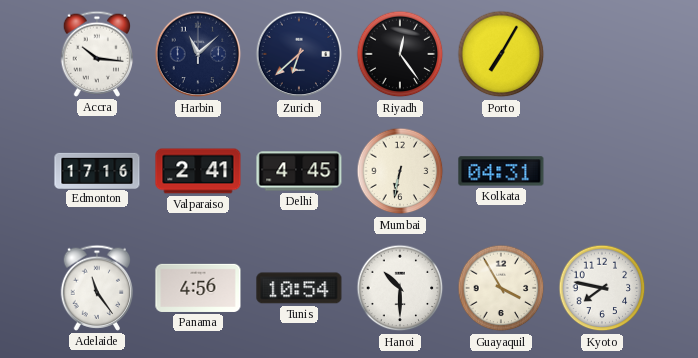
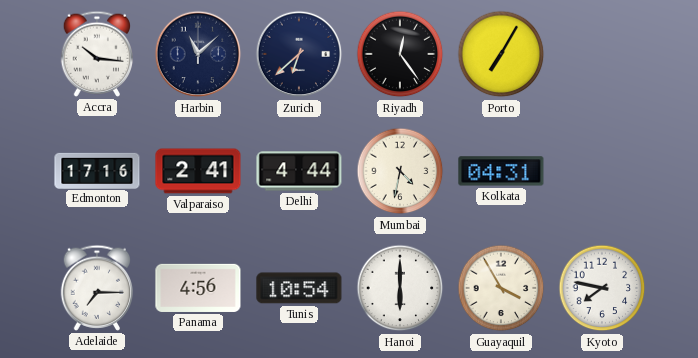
Delhi: 4:45 -> 4:44
Mumbai: 6:32 -> 4:32
Adelaide: 11:24 -> 7:15
Hanoi: 10:30 -> 6:00
